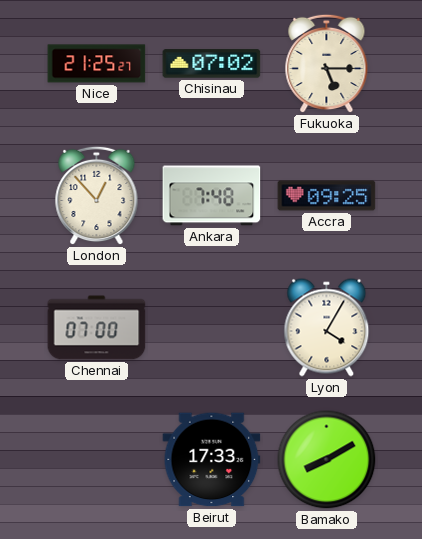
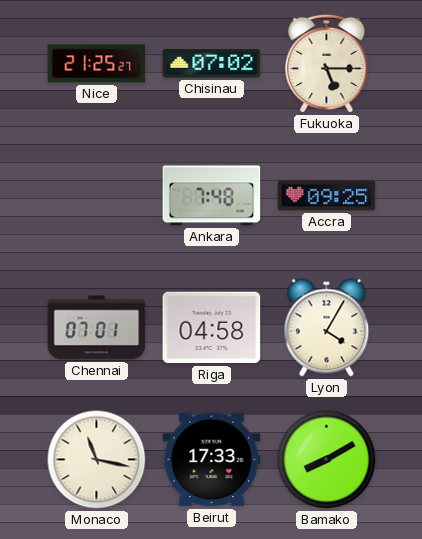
London: 12:53 -> none
Chennai: 07:00 -> 07:01
Riga: none -> 04:58
Monaco: none -> 11:17
